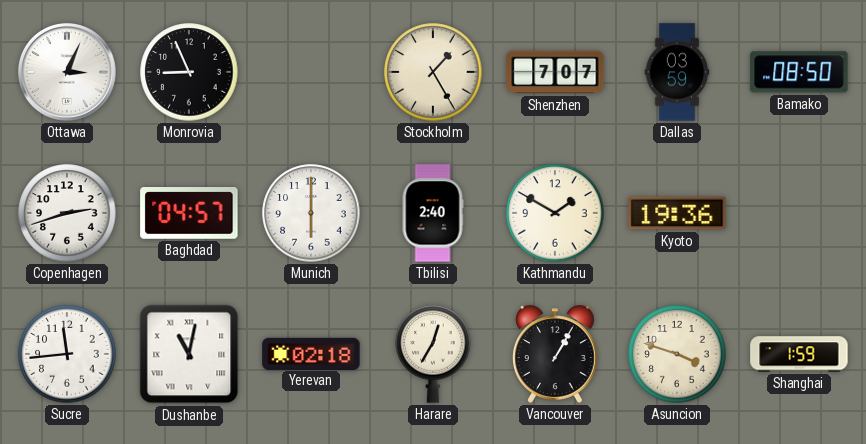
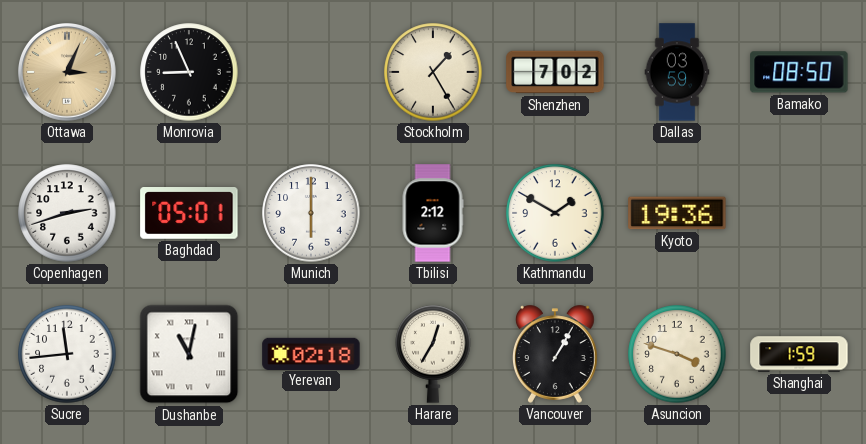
Ottawa dial: white -> champagne
Shenzhen: 7:07 -> 7:02
Baghdad: 04:57 -> 05:01
Tbilisi: 2:40 -> 2:12
